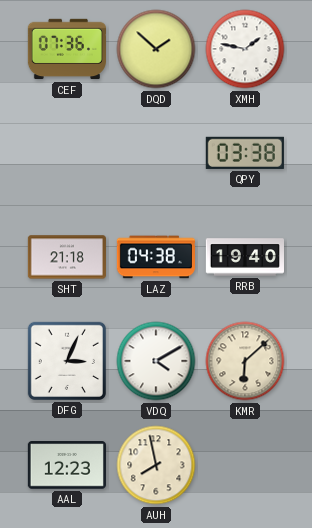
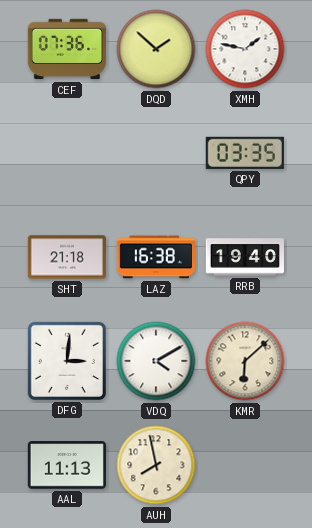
QPY: 03:38 -> 03:35
LAZ: 04:38 -> 16:38
DFG: 3:04 -> 3:01
AAL: 12:23 -> 11:13
